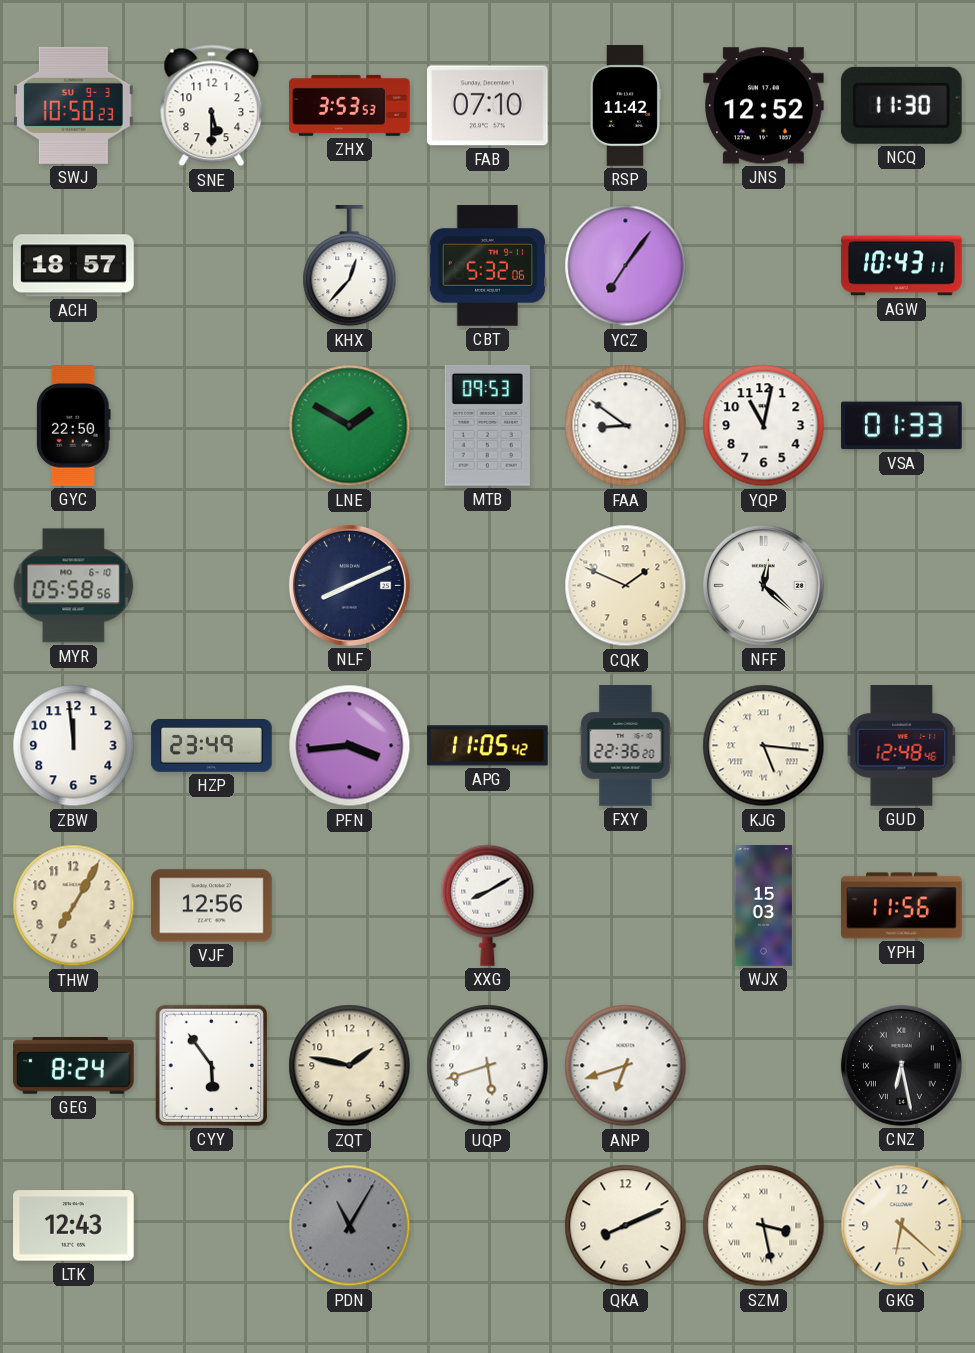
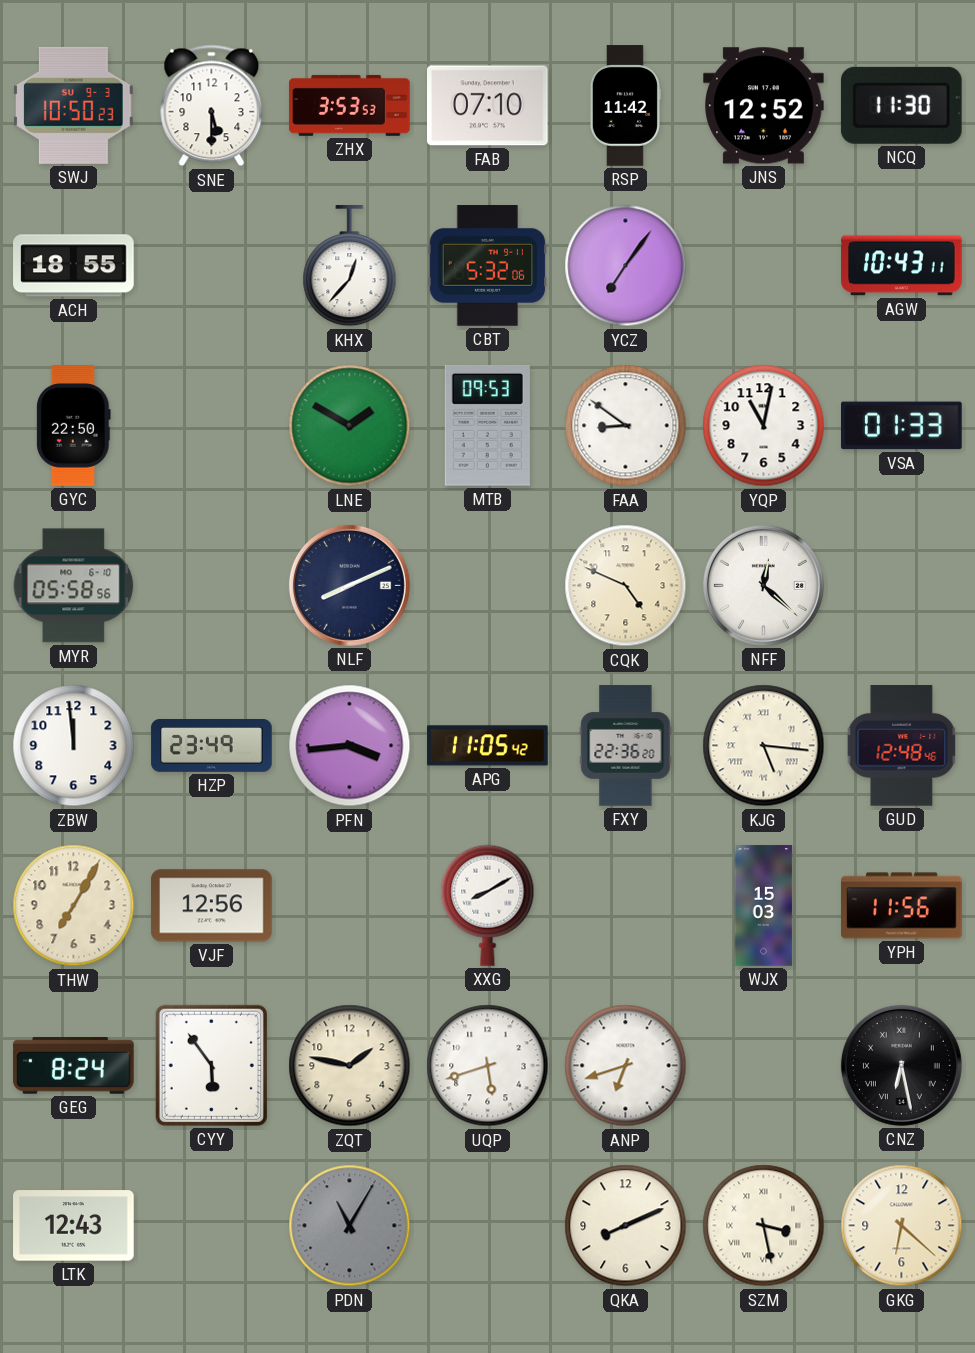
ACH: 18:57 -> 18:55
CQK: 1:49 -> 4:49
